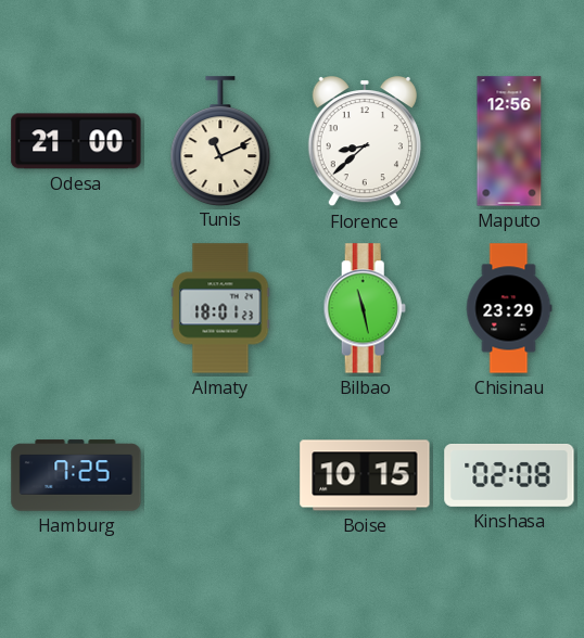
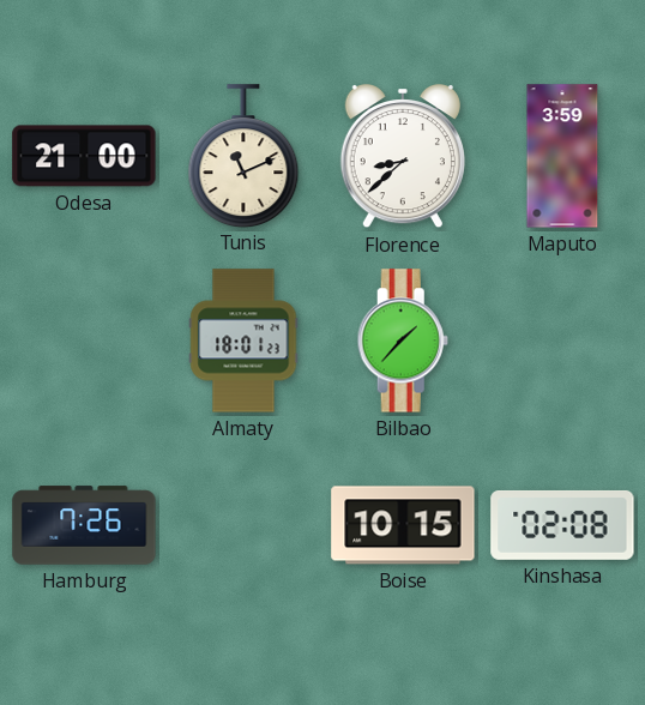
Maputo: 12:56 -> 3:59
Bilbao: 11:28 -> 1:37
Chisinau: 23:29 -> none
Hamburg: 7:25 -> 7:26
